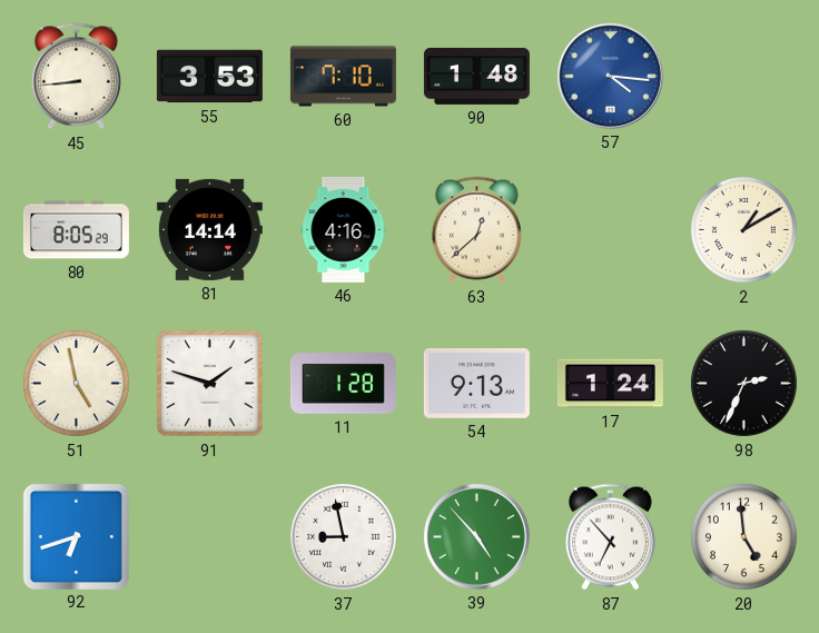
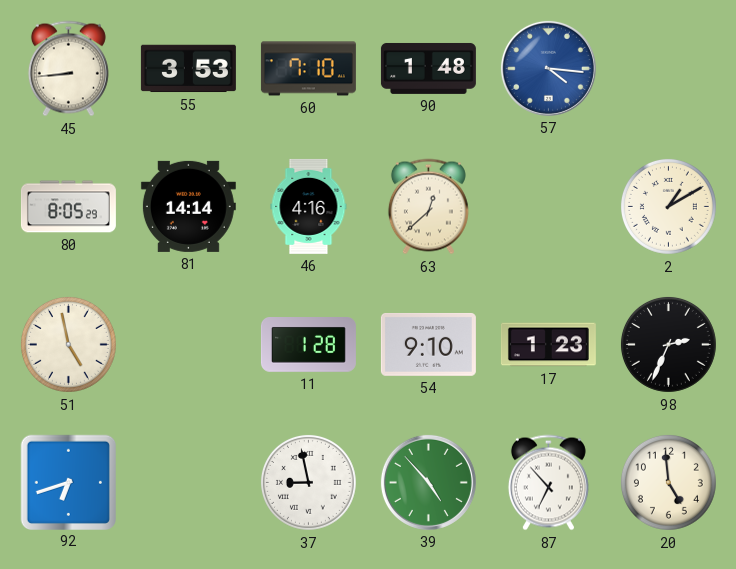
91: 1:48 -> none
54: 9:13 -> 9:10
17: 1:24 -> 1:23
